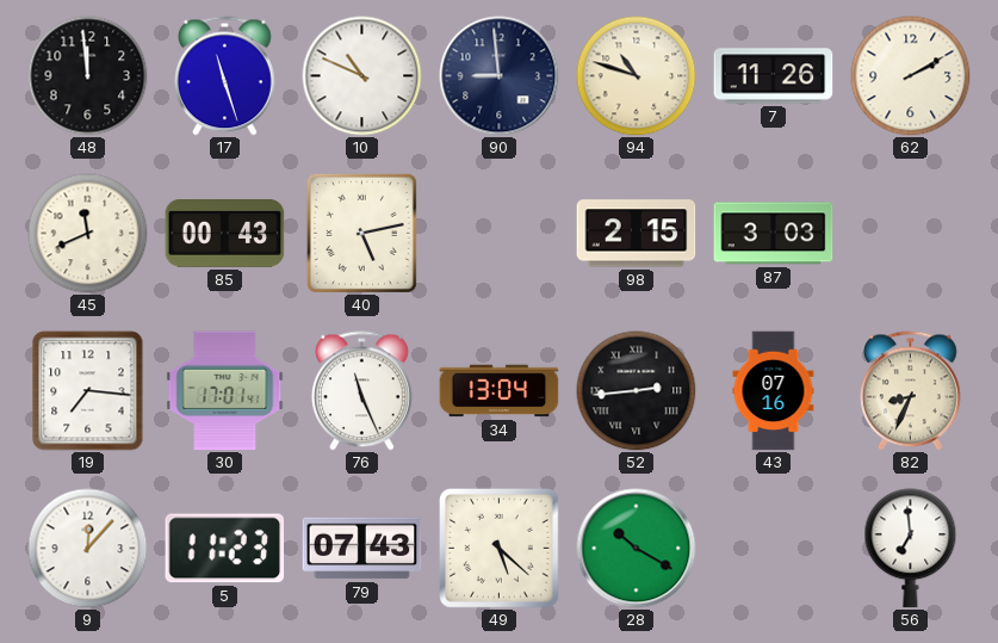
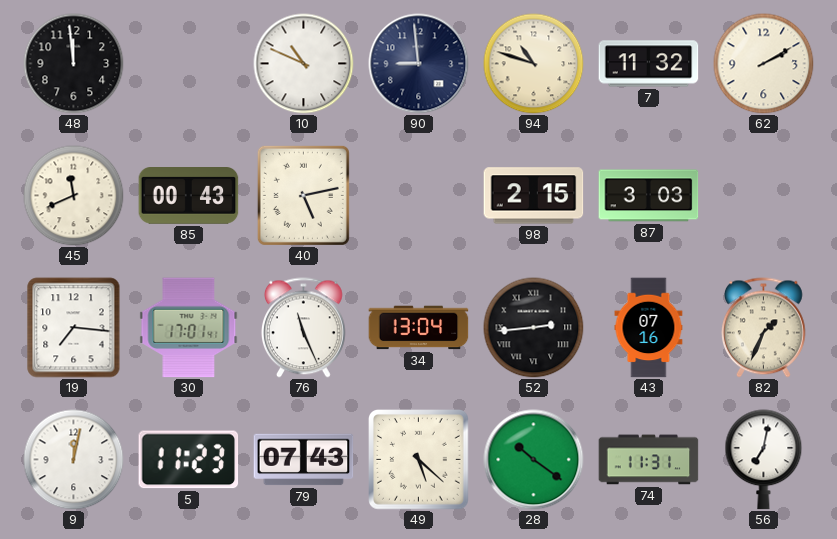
17: 11:27 -> none
7: 11:26 -> 11:32
82: 8:34 -> 1:34
9: 12:07 -> 12:02
28: 10:20 -> 10:21
74: none -> 11:31
56: 6:59 -> 7:02
